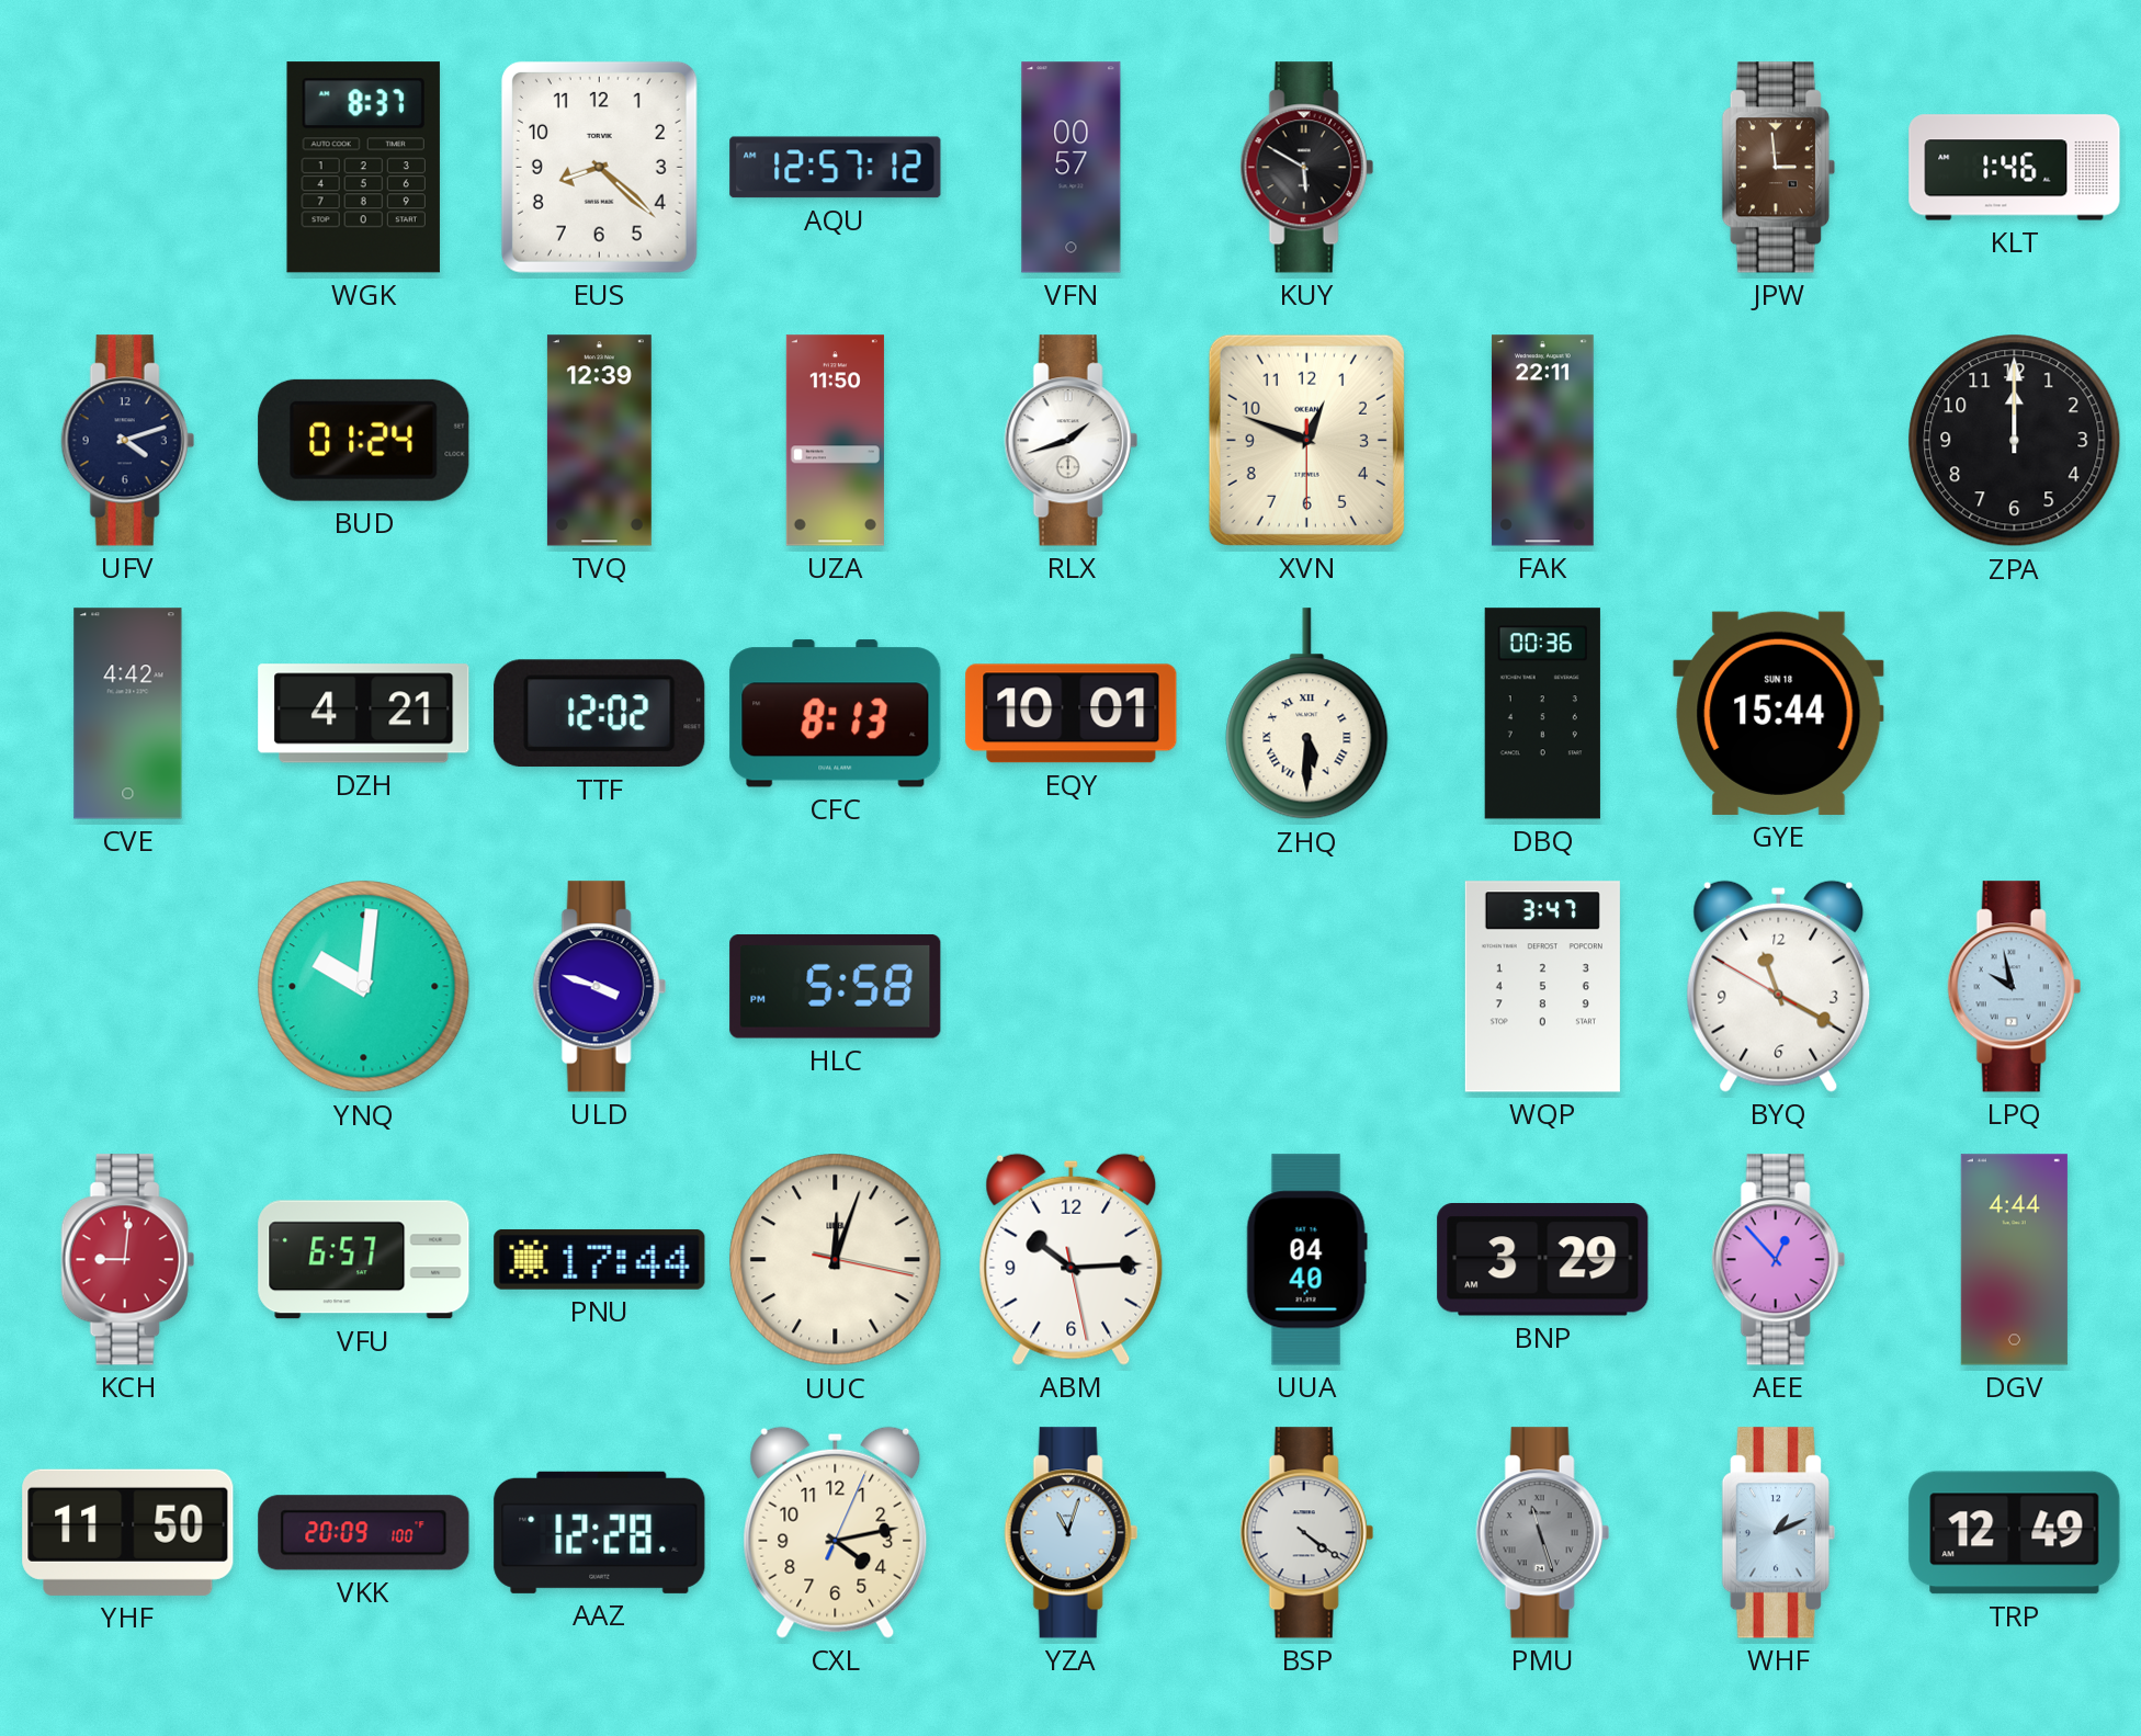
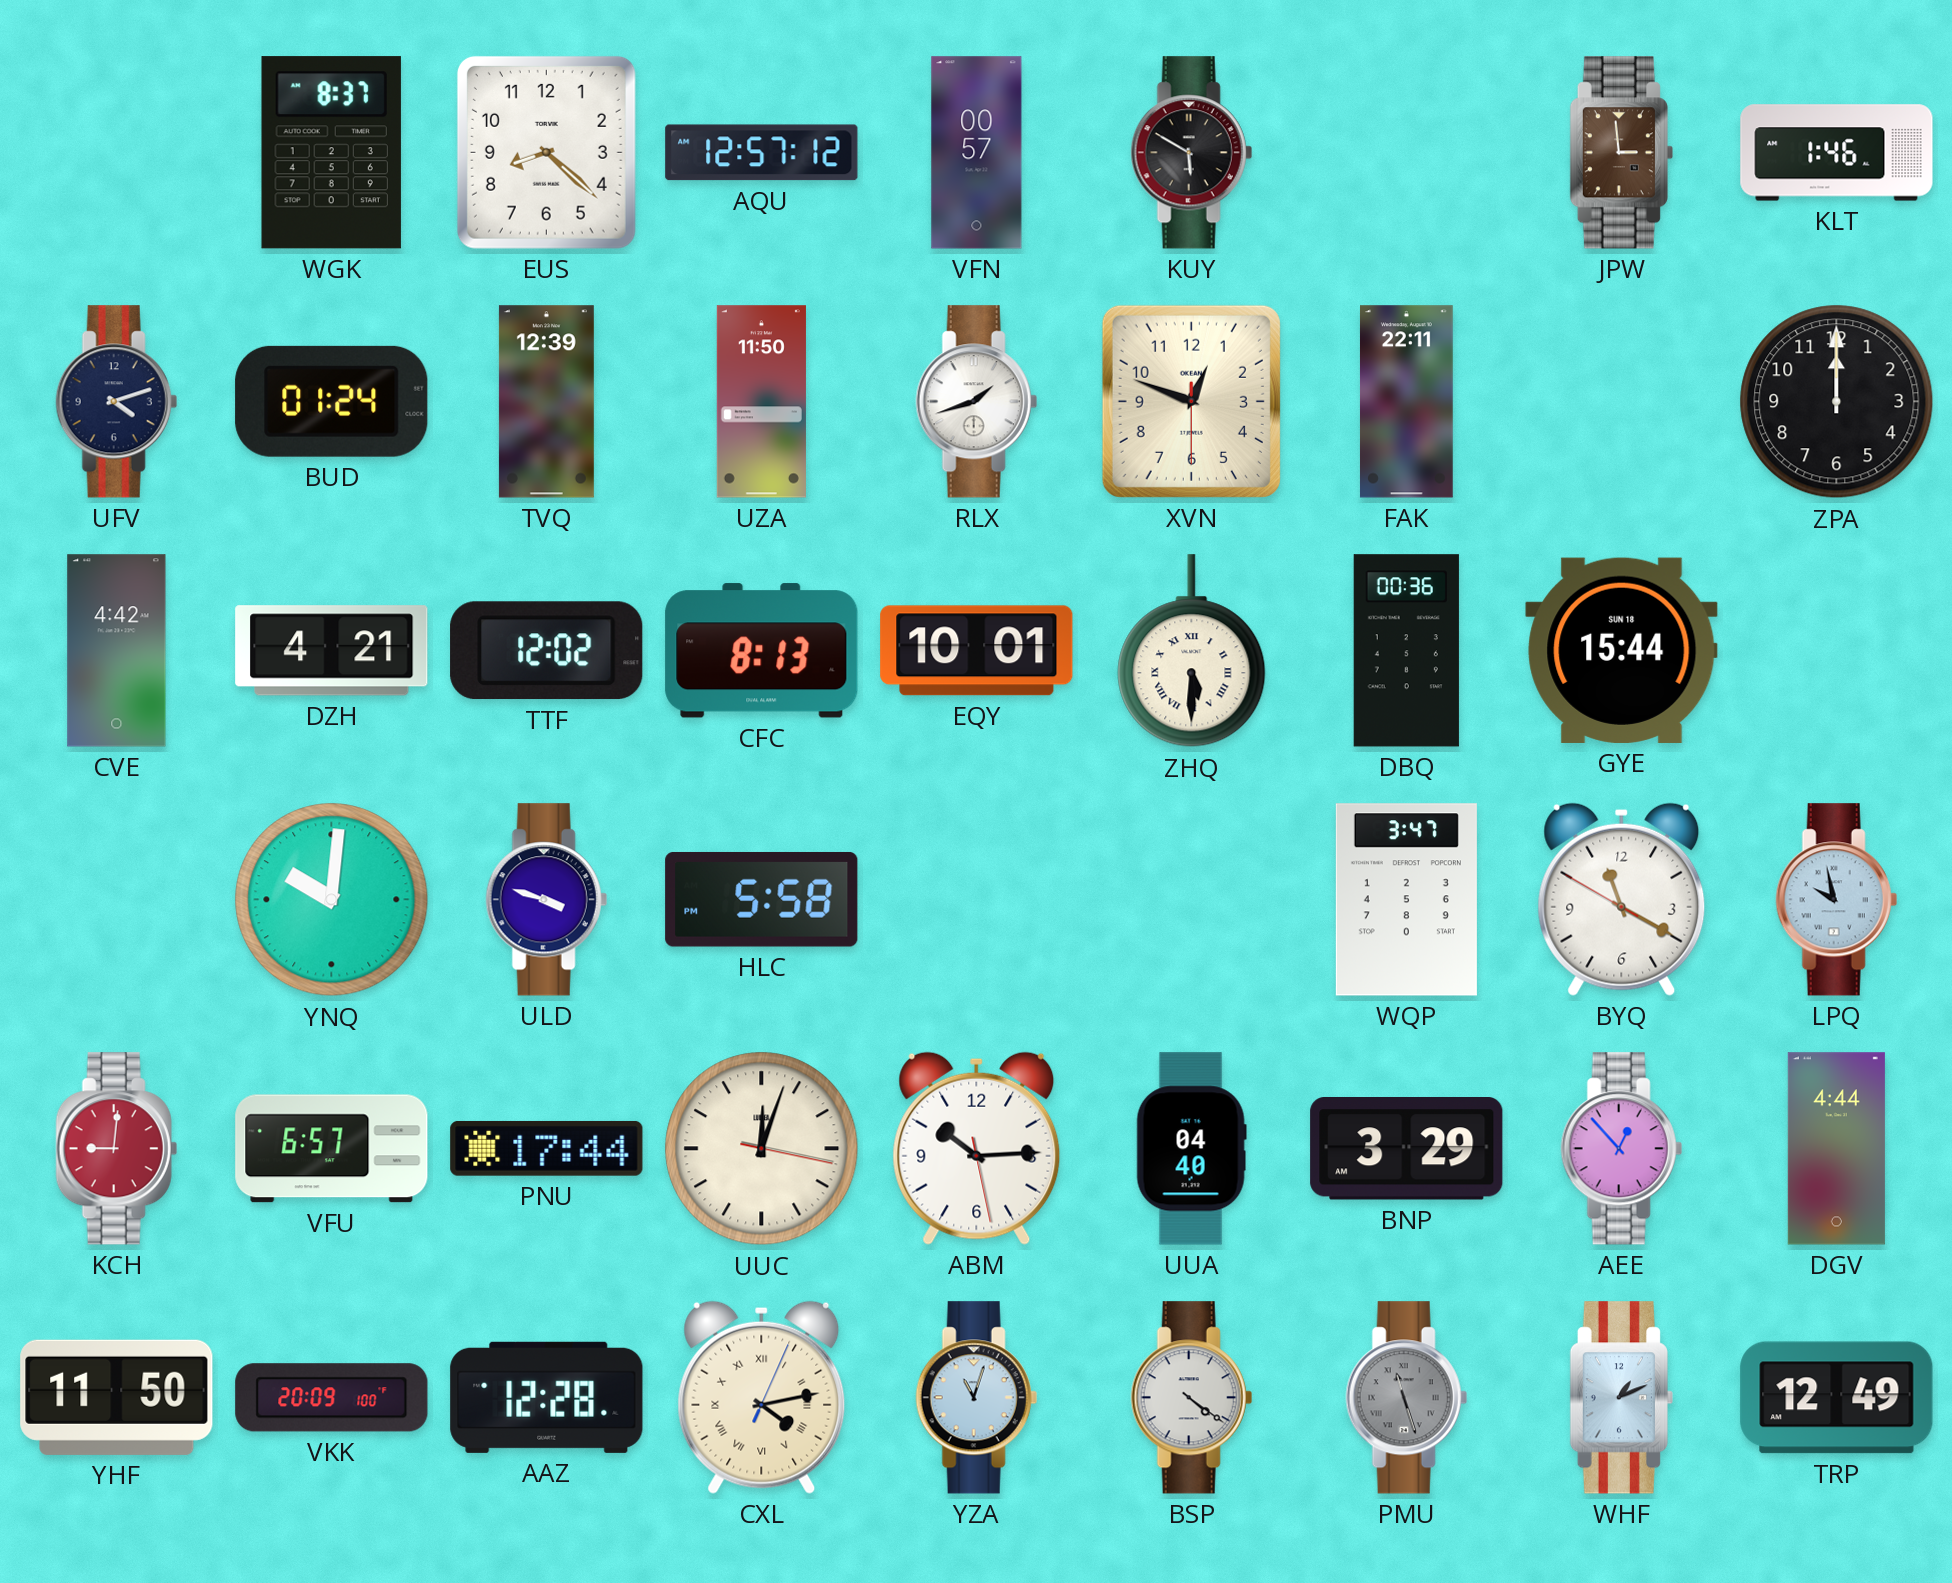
CXL numerals: Arabic -> Roman
